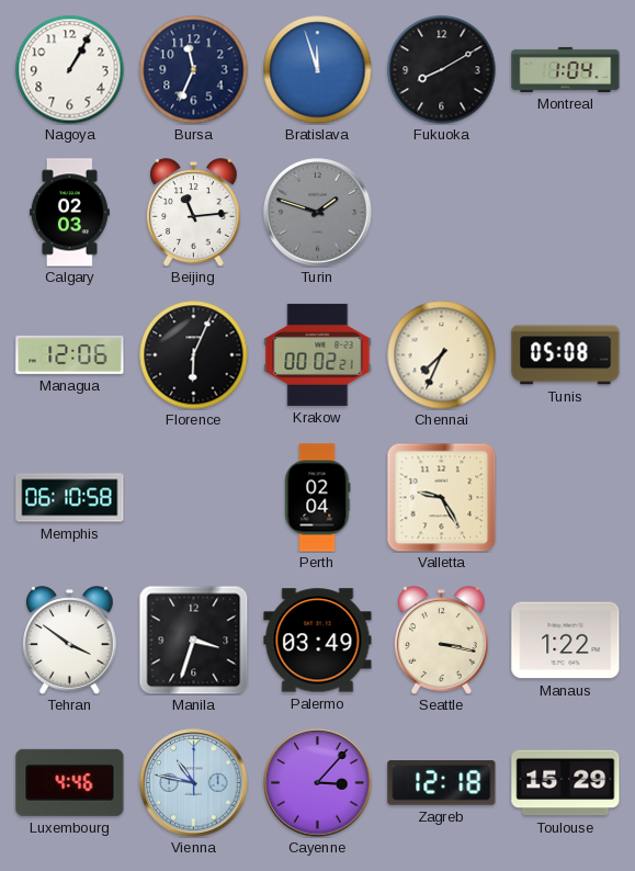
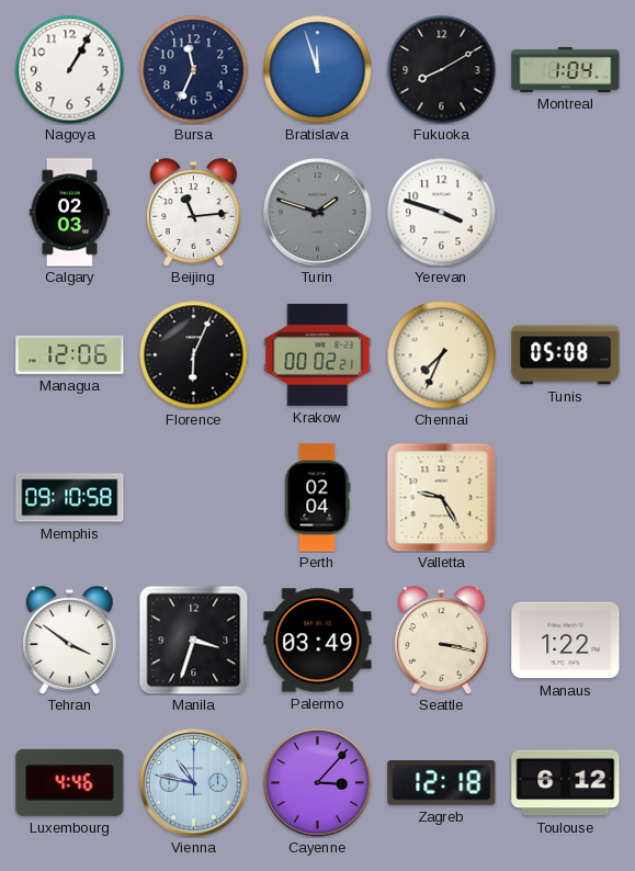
Yerevan: none -> 3:48
Memphis: 06:10 -> 09:10
Toulouse: 15:29 -> 6:12
